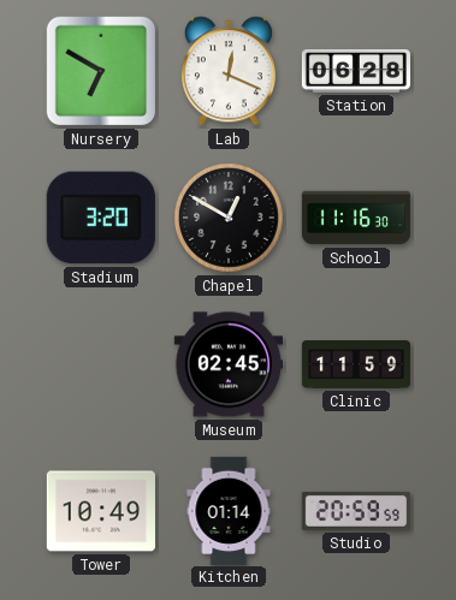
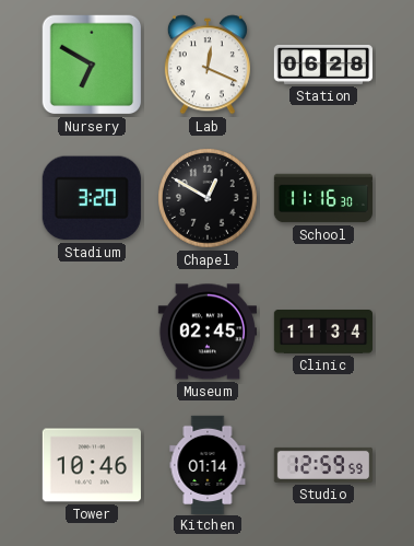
Clinic: 11:59 -> 11:34
Tower: 10:49 -> 10:46
Studio: 20:59 -> 12:59
